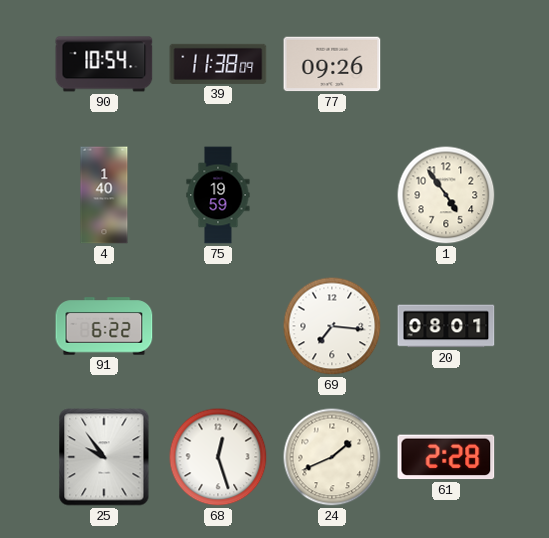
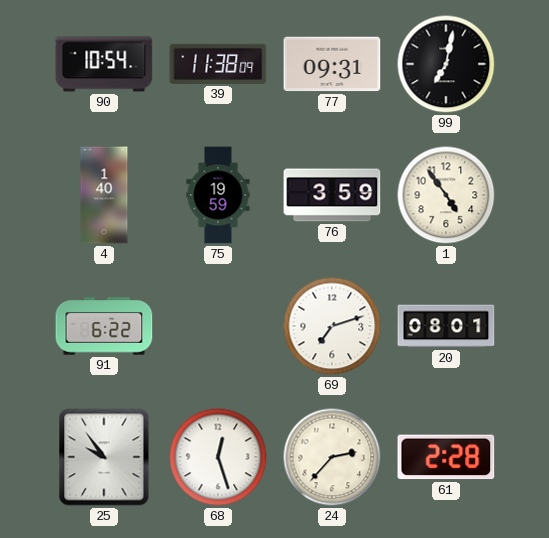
77: 09:26 -> 09:31
99: none -> 7:02
76: none -> 3:59
69: 7:16 -> 7:12
24: 1:41 -> 2:37
